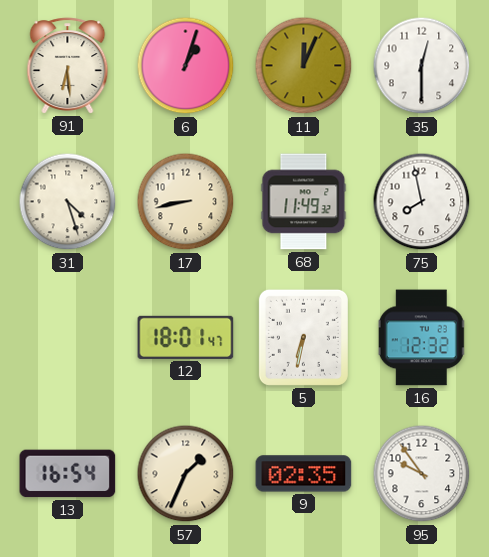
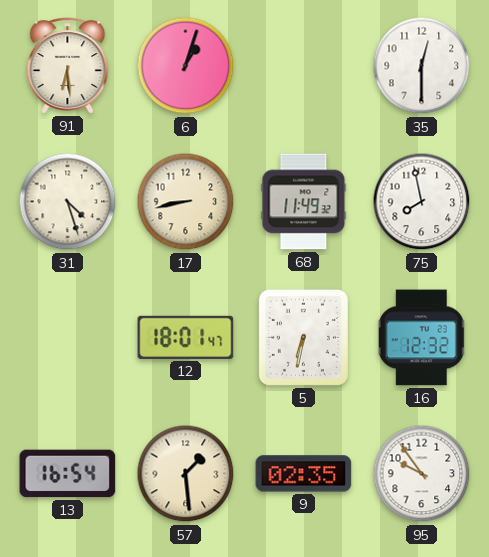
11: 12:04 -> none
57: 1:34 -> 1:29
